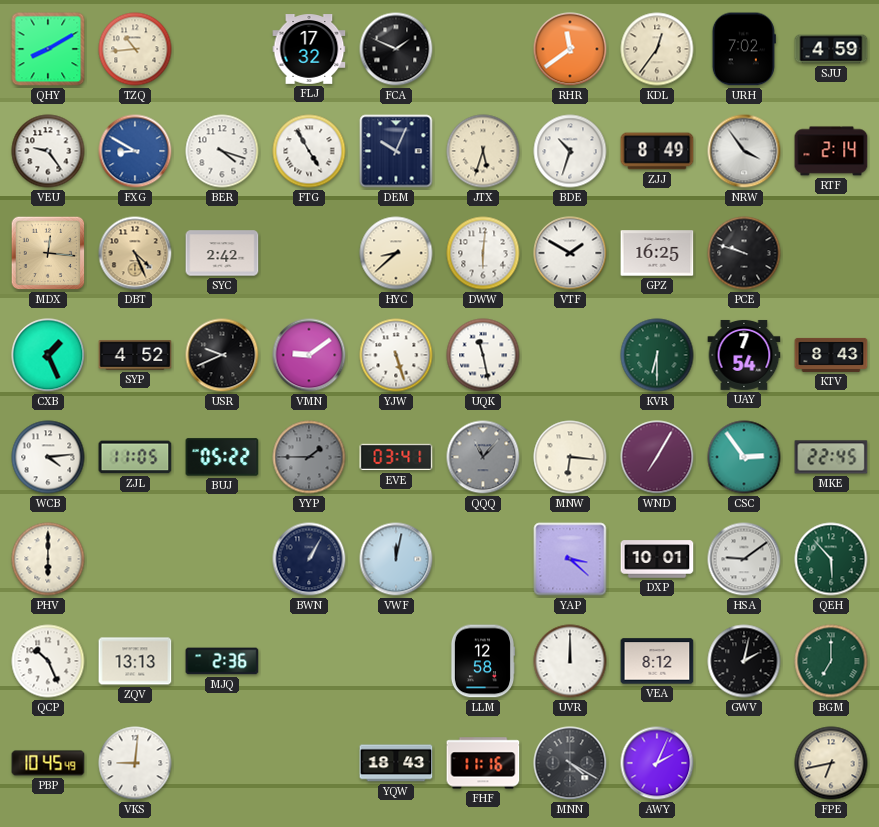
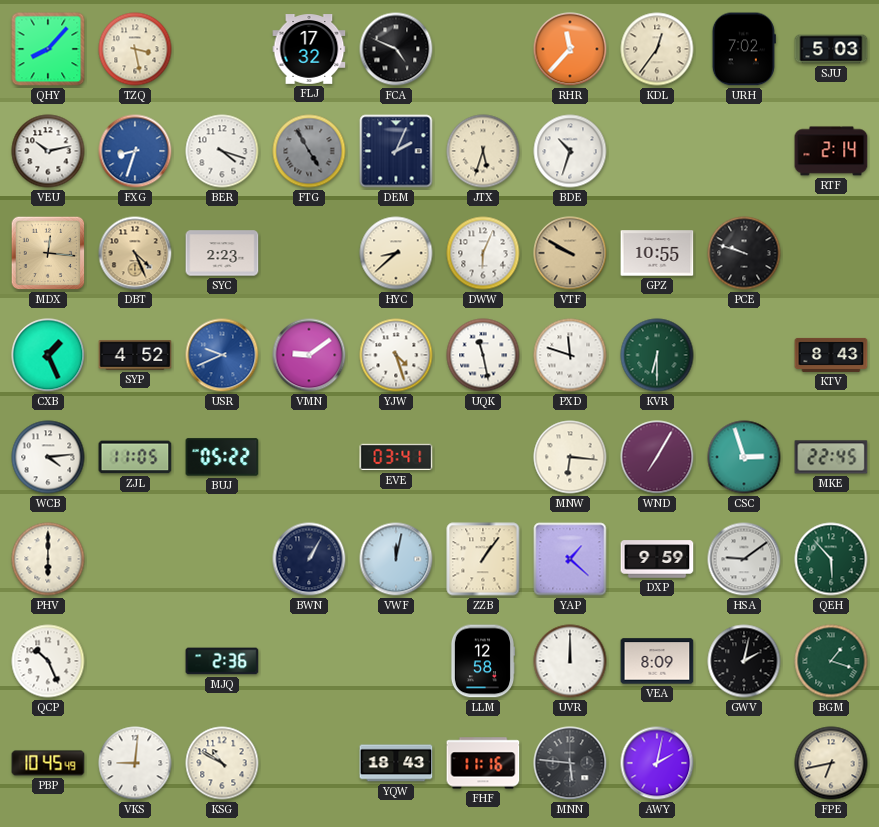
QHY: 8:10 -> 8:07
TZQ: 10:44 -> 3:28
FCA: 1:49 -> 4:49
RHR: 11:39 -> 11:37
SJU: 4:59 -> 5:03
VEU: 9:24 -> 10:13
FXG: 8:50 -> 8:33
FTG dial: white -> grey
DEM: 10:04 -> 2:04
ZJJ: 8:49 -> none
NRW: 3:54 -> none
SYC: 2:42 -> 2:23
DWW: 6:01 -> 6:04
VTF: 1:50 -> 9:50
VTF dial: white -> champagne
GPZ: 16:25 -> 10:55
USR dial: black -> blue
YJW: 5:27 -> 4:27
PXD: none -> 11:48
UAY: 7:54 -> none
YYP: 1:45 -> none
QQQ: 11:07 -> none
CSC: 2:54 -> 2:57
ZZB: none -> 1:06
YAP: 3:22 -> 1:22
DXP: 10:01 -> 9:59
ZQV: 13:13 -> none
VEA: 8:12 -> 8:09
BGM: 7:00 -> 1:18
KSG: none -> 10:50
MNN: 4:20 -> 5:46
AWY: 2:04 -> 2:02
